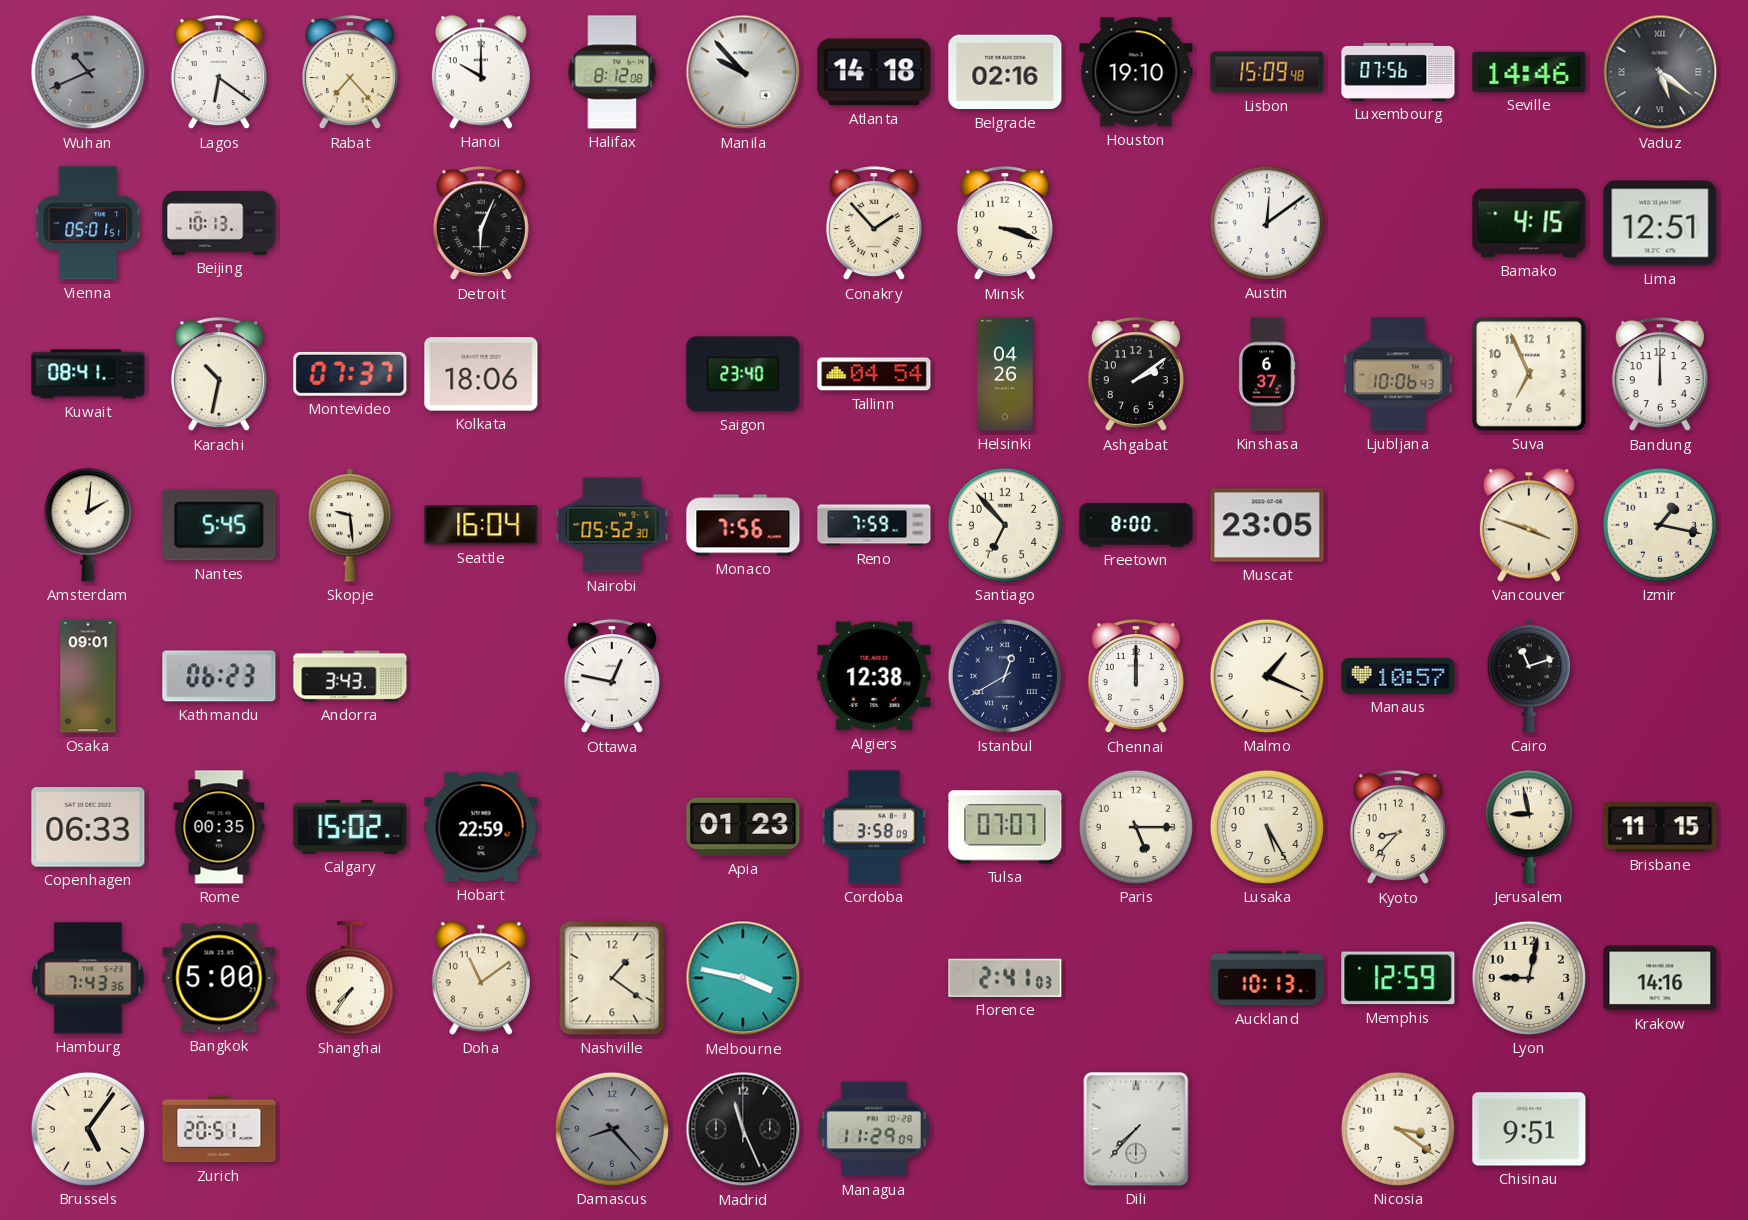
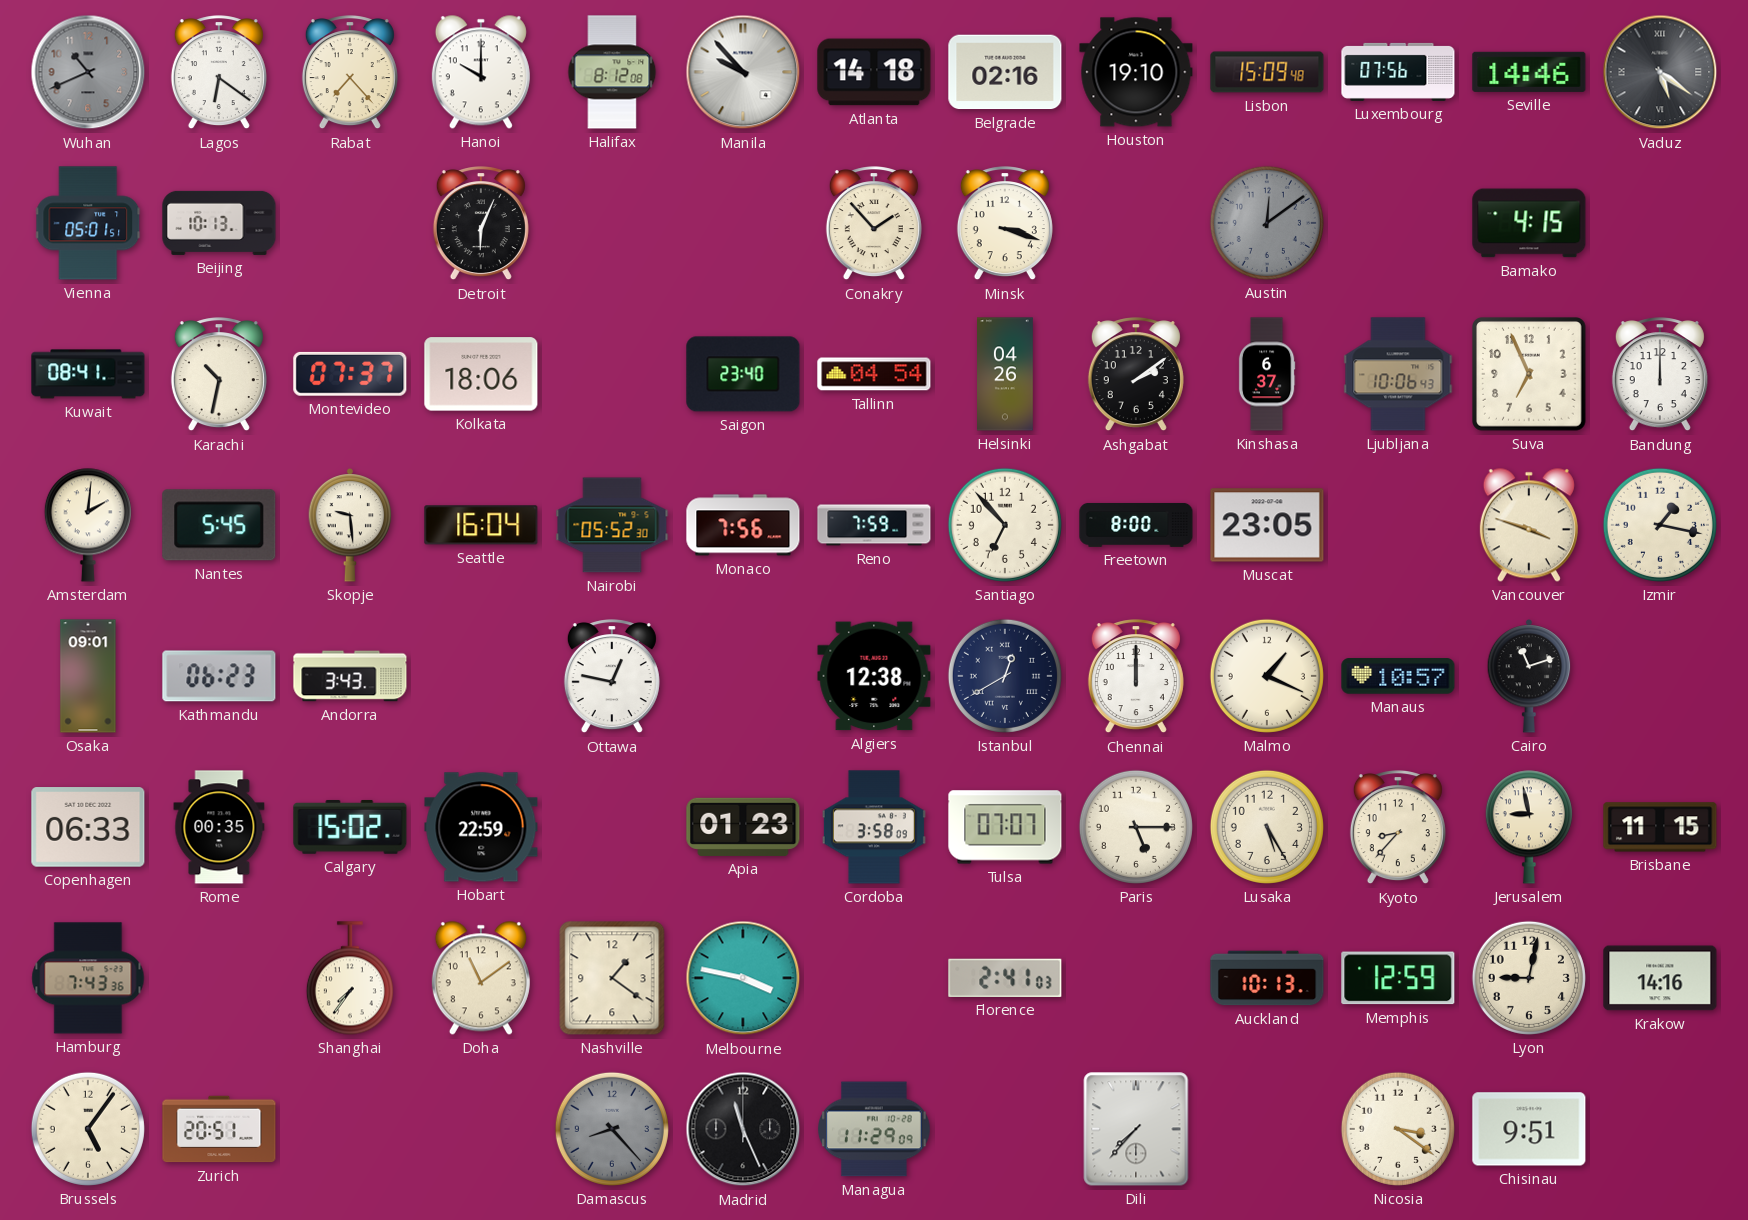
Austin dial: white -> grey
Lima: 12:51 -> none
Bangkok: 5:00 -> none
